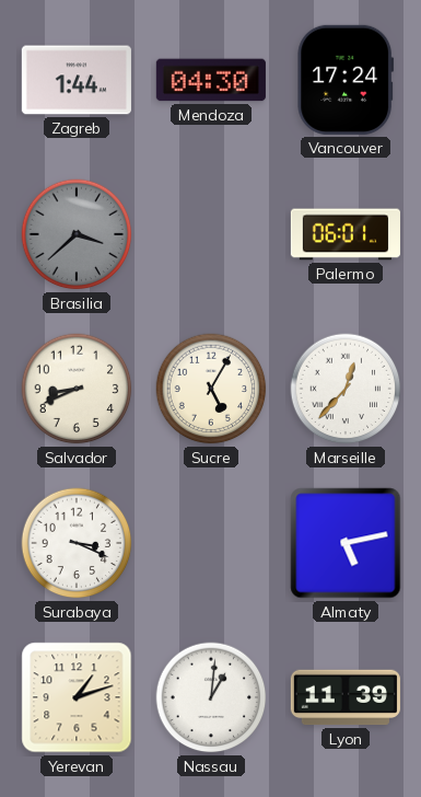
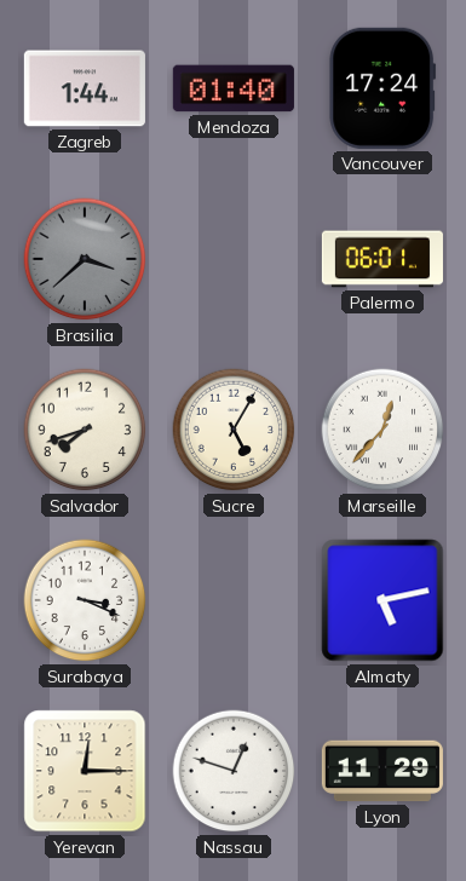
Mendoza: 04:30 -> 01:40
Salvador: 8:41 -> 7:42
Yerevan: 1:12 -> 12:15
Nassau: 1:01 -> 12:48
Lyon: 11:39 -> 11:29
